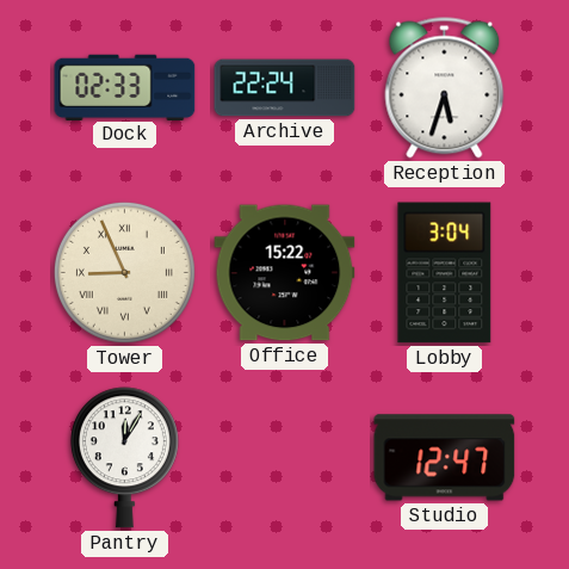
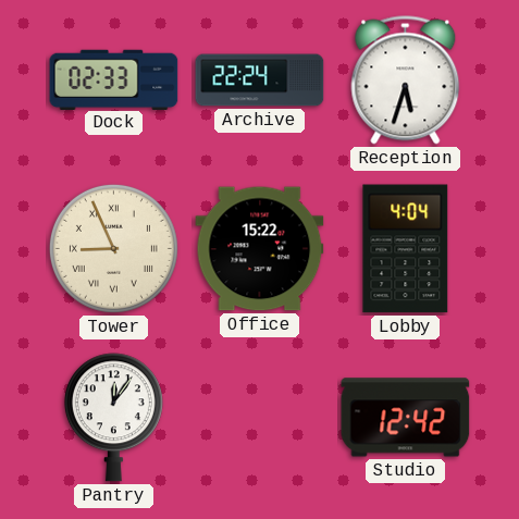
Lobby: 3:04 -> 4:04
Pantry: 12:05 -> 12:06
Studio: 12:47 -> 12:42
